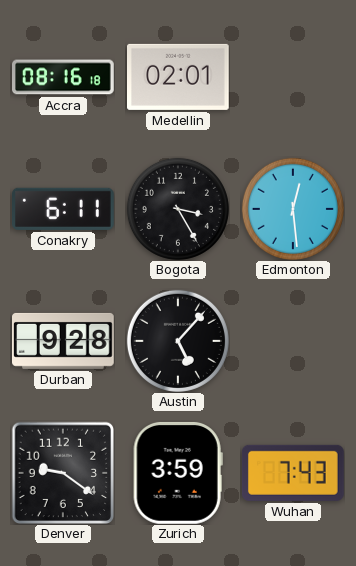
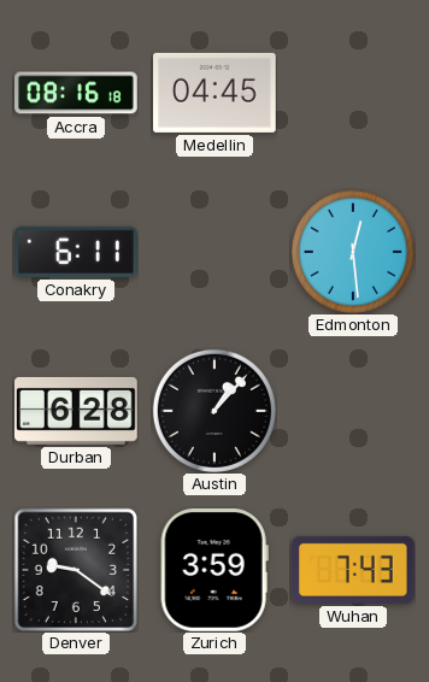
Medellin: 02:01 -> 04:45
Bogota: 3:25 -> none
Durban: 9:28 -> 6:28
Austin: 5:07 -> 1:07
